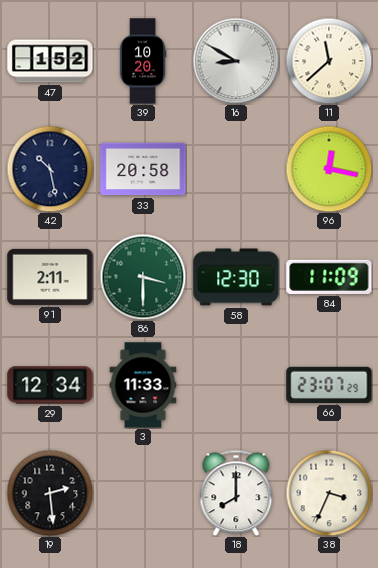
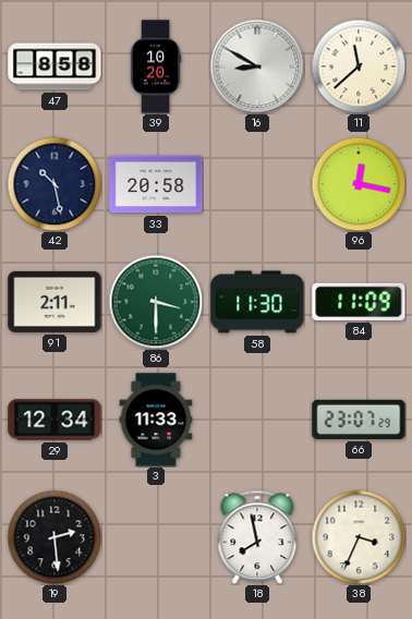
47: 1:52 -> 8:58
58: 12:30 -> 11:30
18: 8:00 -> 7:58
